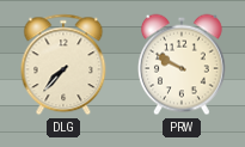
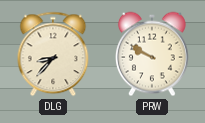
DLG: 7:37 -> 8:37
